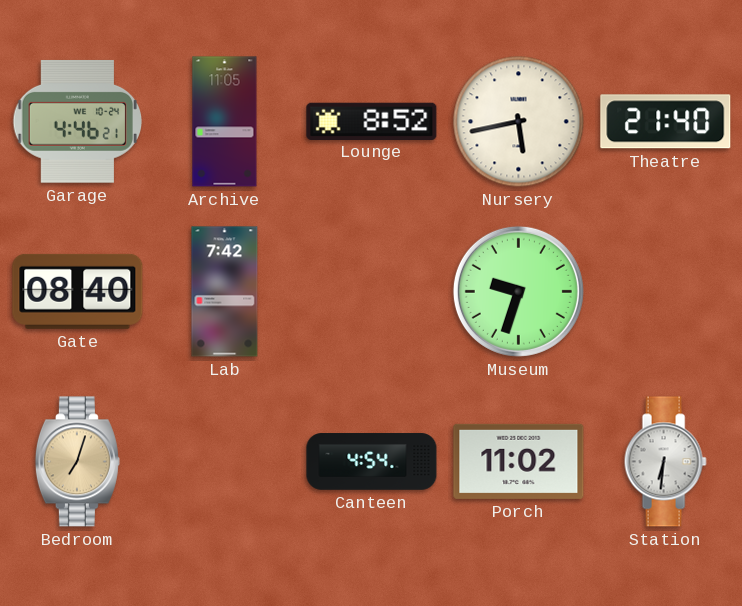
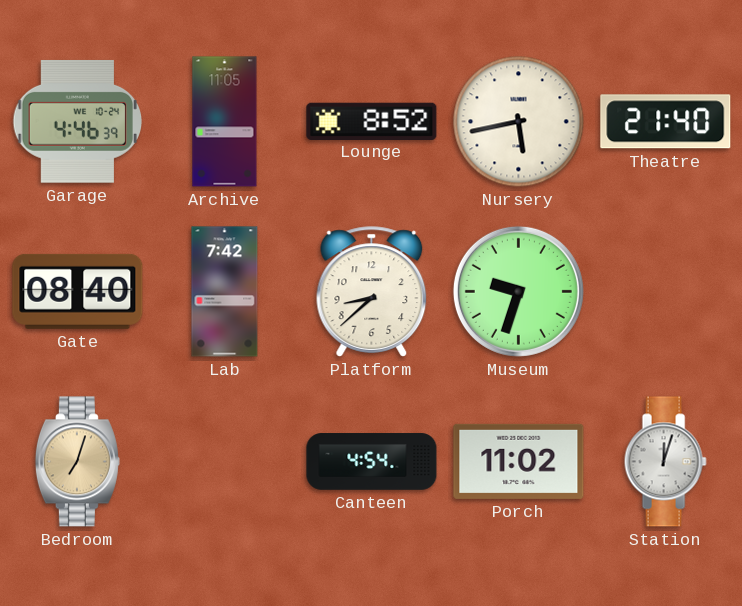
Garage: 4:46:21 -> 4:46:39
Platform: none -> 8:38
Station: 6:31 -> 12:03
